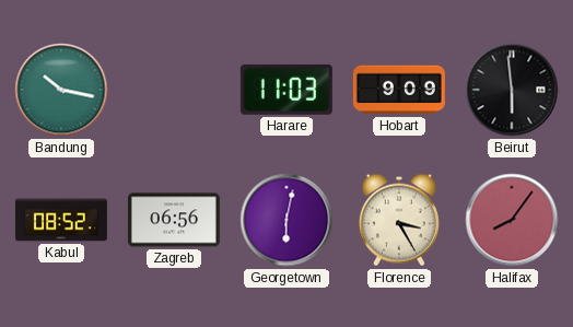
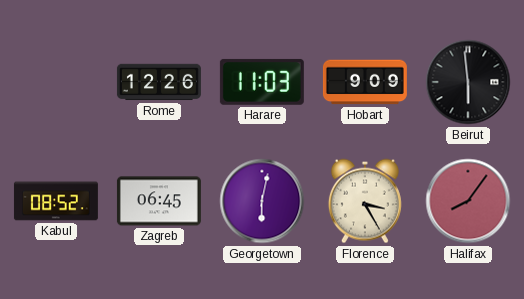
Bandung: 10:17 -> none
Rome: none -> 12:26
Zagreb: 06:56 -> 06:45
